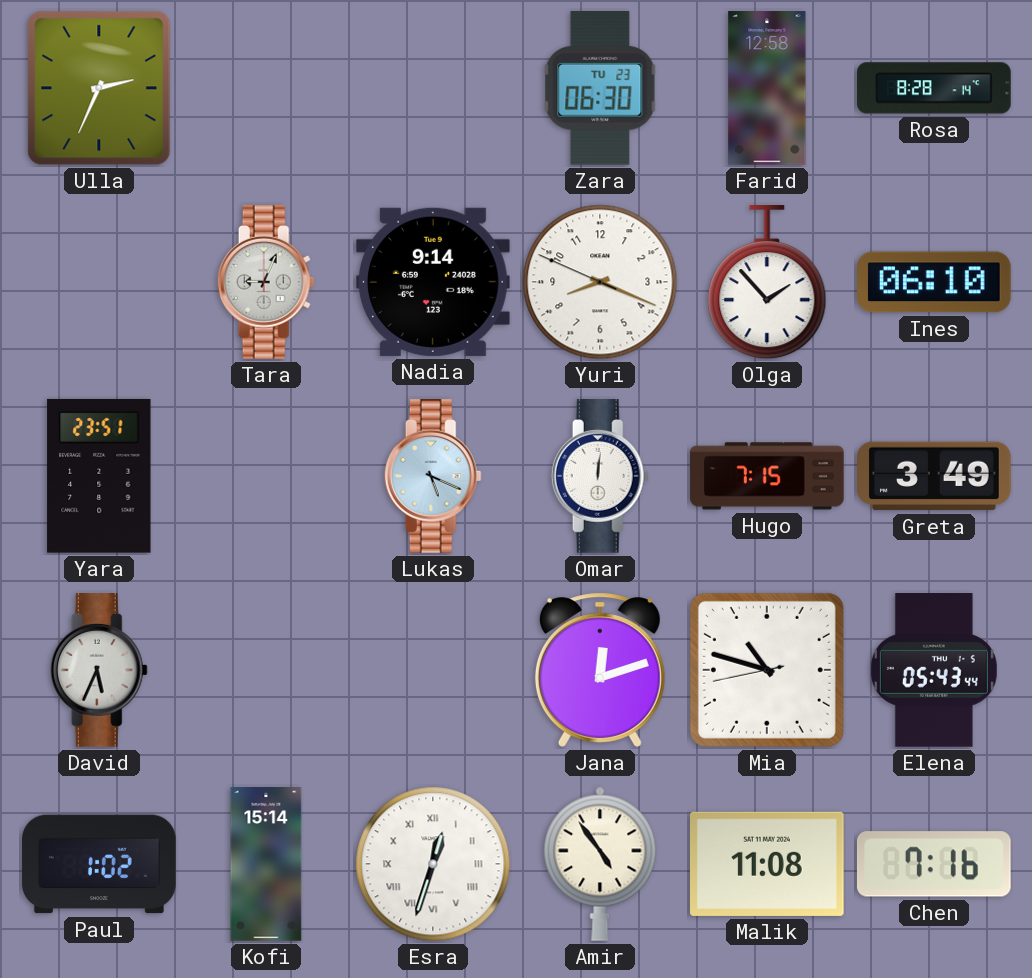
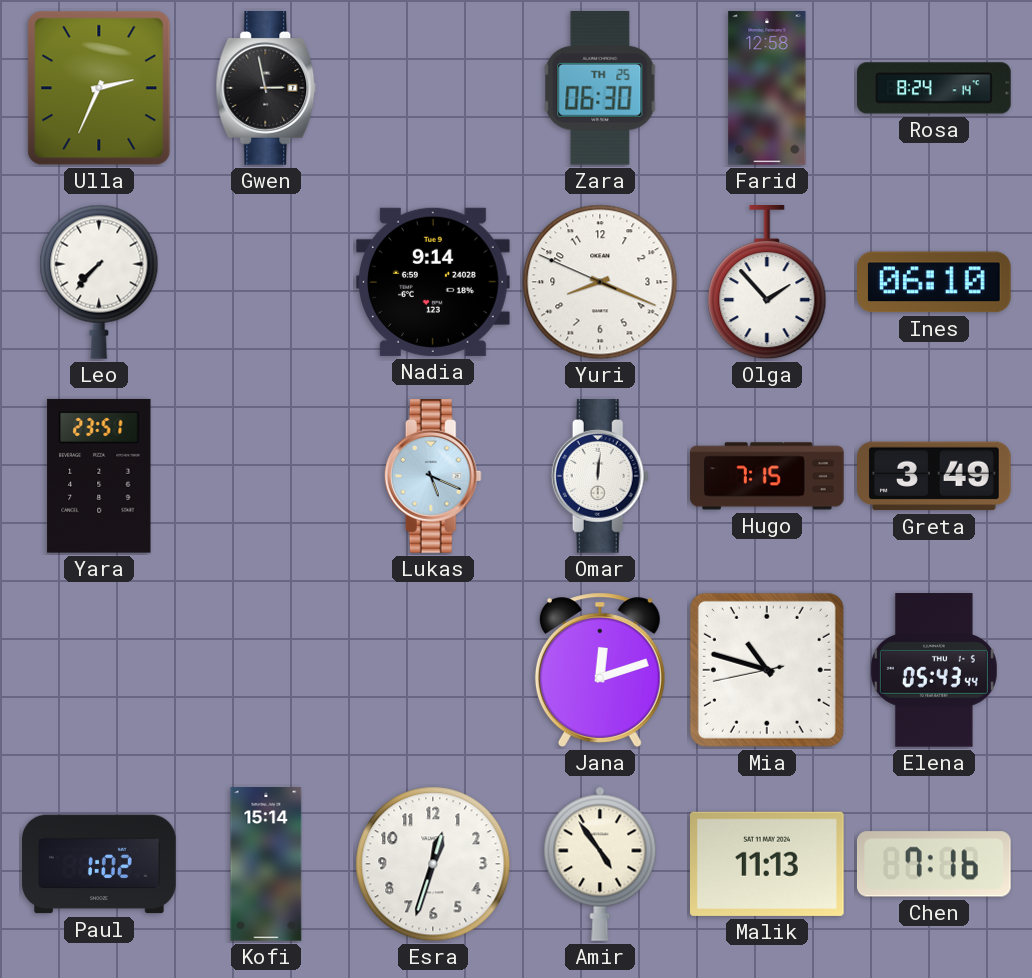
Gwen: none -> 2:58
Zara date: TU 23 -> TH 25
Rosa: 8:28 -> 8:24
Leo: none -> 7:37
Tara: 9:04 -> none
David: 5:34 -> none
Esra numerals: Roman -> Arabic
Malik: 11:08 -> 11:13
